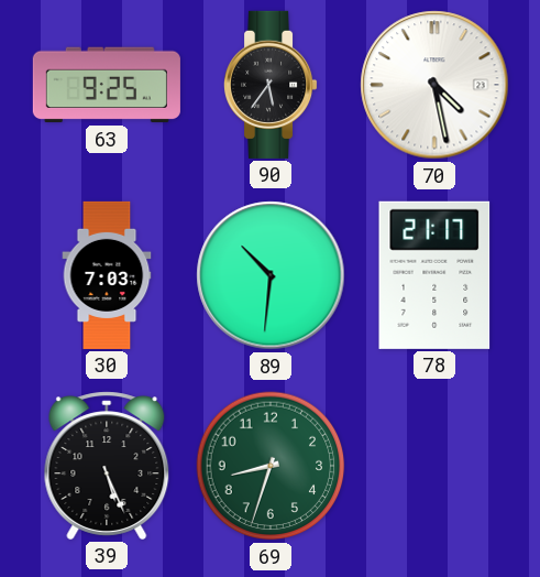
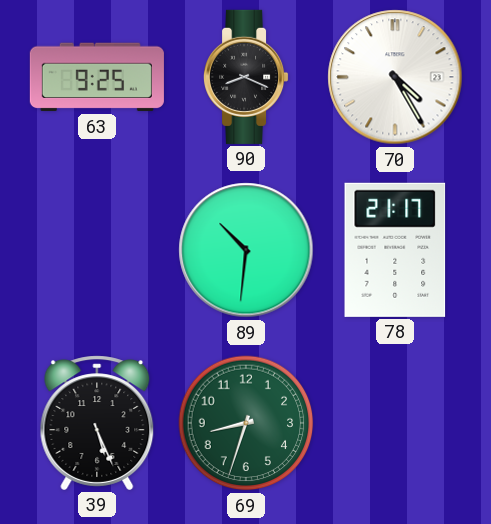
90: 5:36 -> 8:19
70: 4:28 -> 4:25
30: 7:03 -> none
